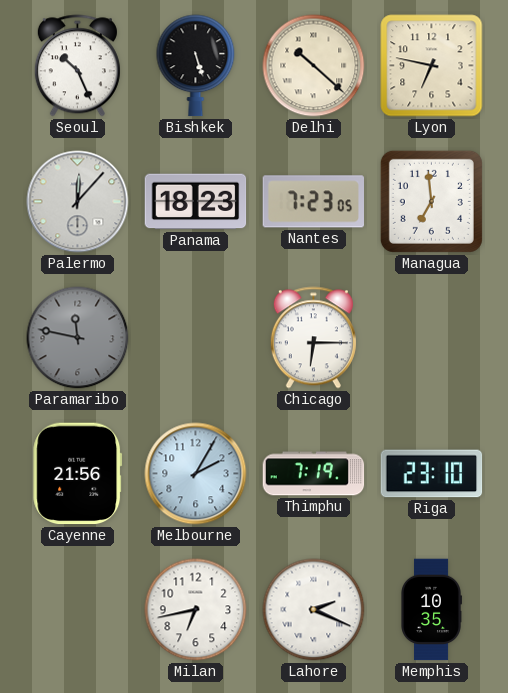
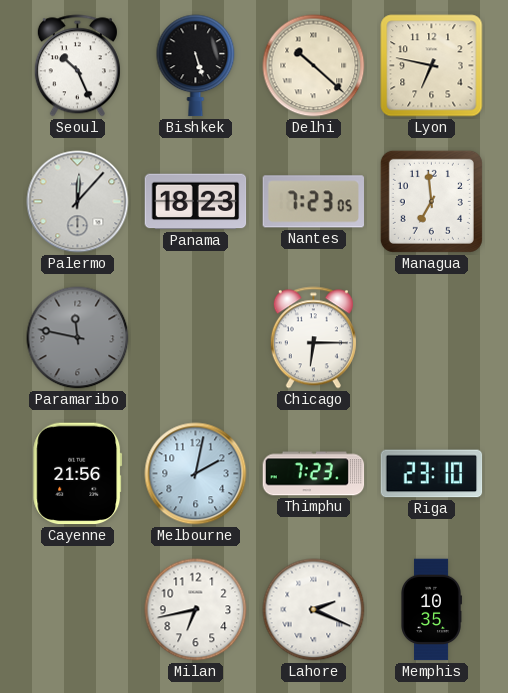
Melbourne: 2:05 -> 2:02
Thimphu: 7:19 -> 7:23
